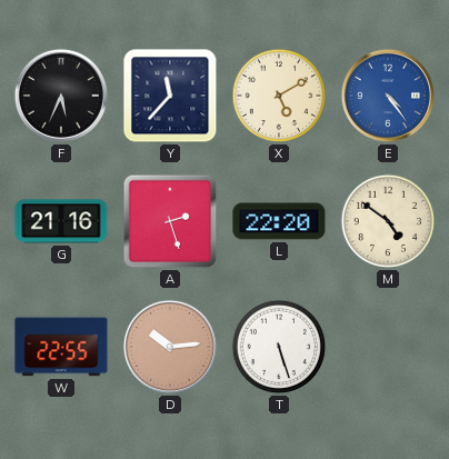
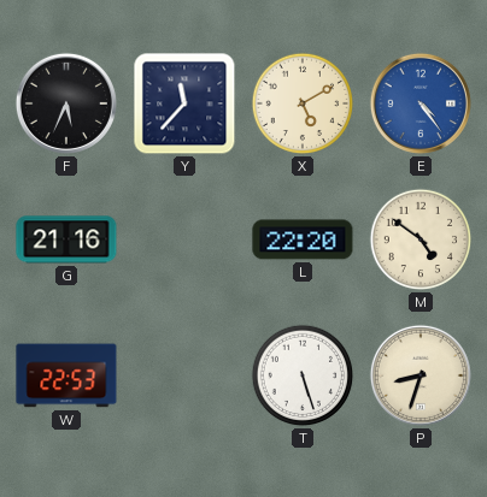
A: 2:27 -> none
W: 22:55 -> 22:53
D: 10:14 -> none
P: none -> 8:33
